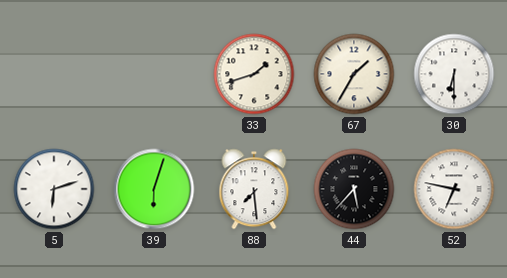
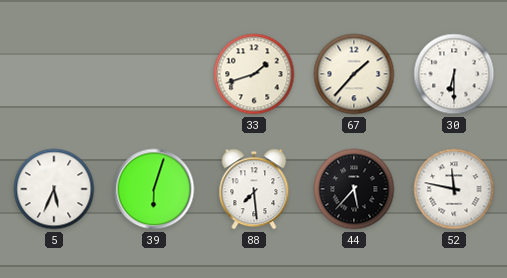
67: 1:35 -> 1:37
5: 6:12 -> 5:34
52: 6:47 -> 11:47
